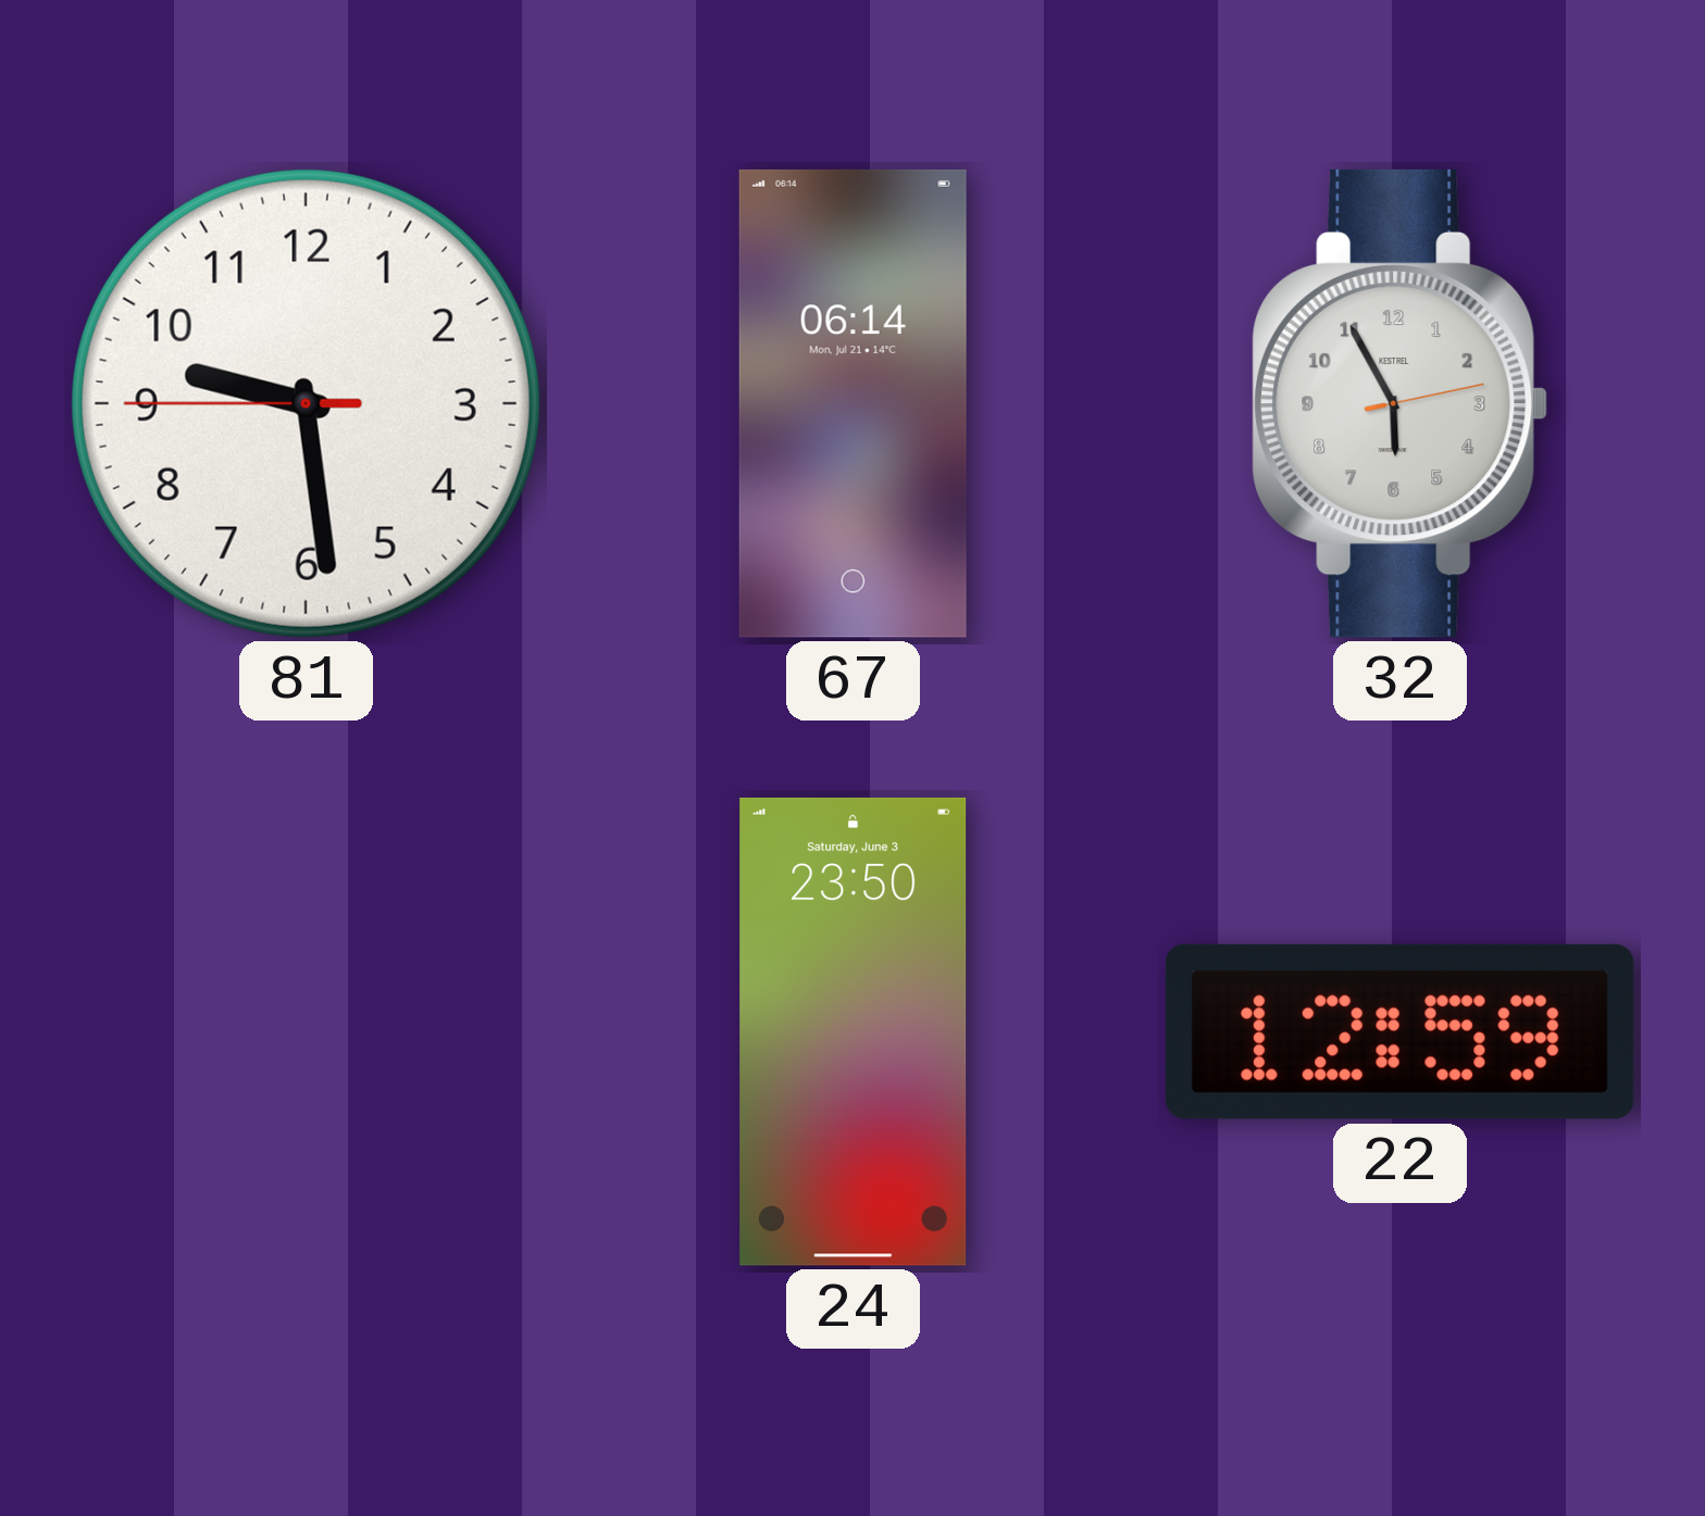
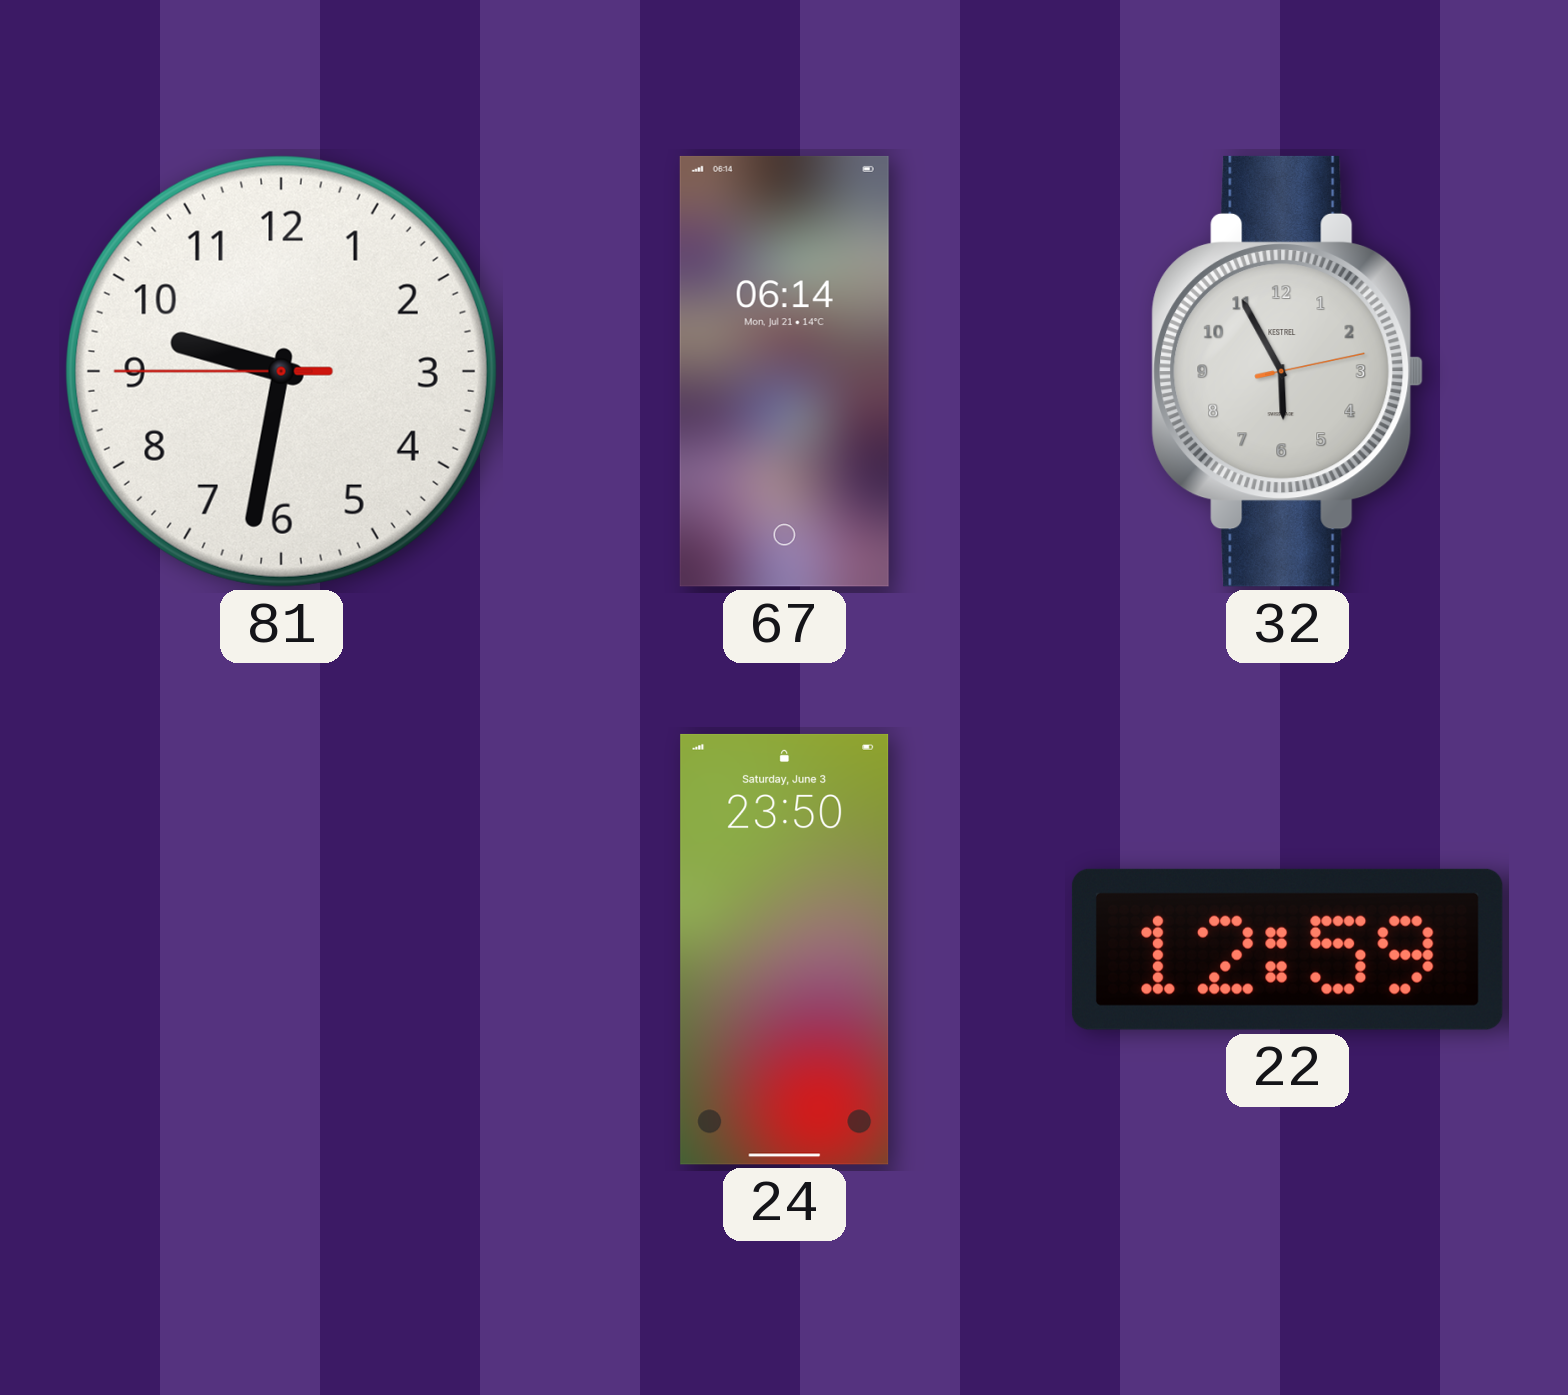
81: 9:28 -> 9:31
